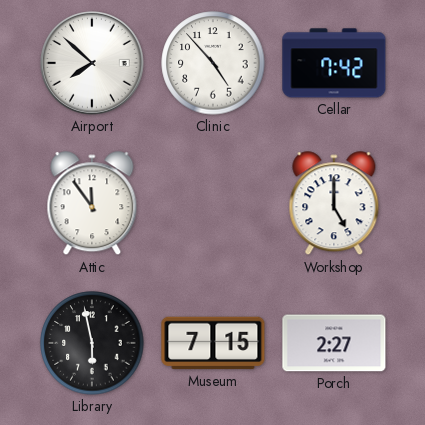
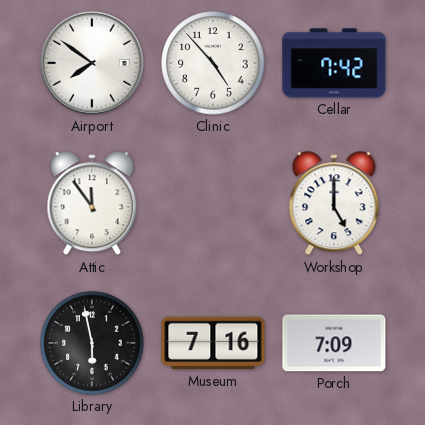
Airport: 7:52 -> 7:51
Museum: 7:15 -> 7:16
Porch: 2:27 -> 7:09
